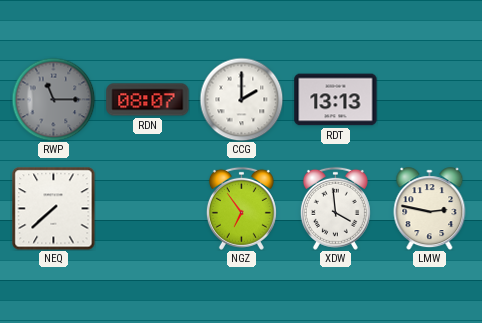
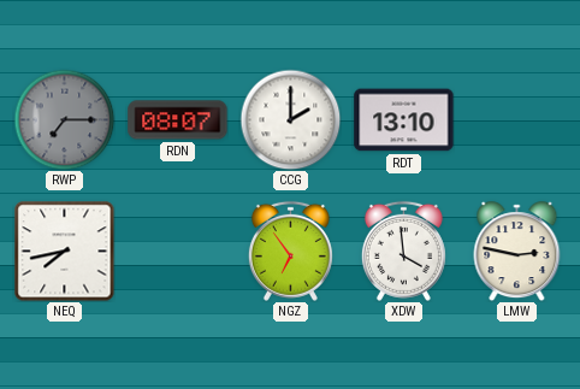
RWP: 11:15 -> 7:15
RDT: 13:13 -> 13:10
NEQ: 7:38 -> 7:43
